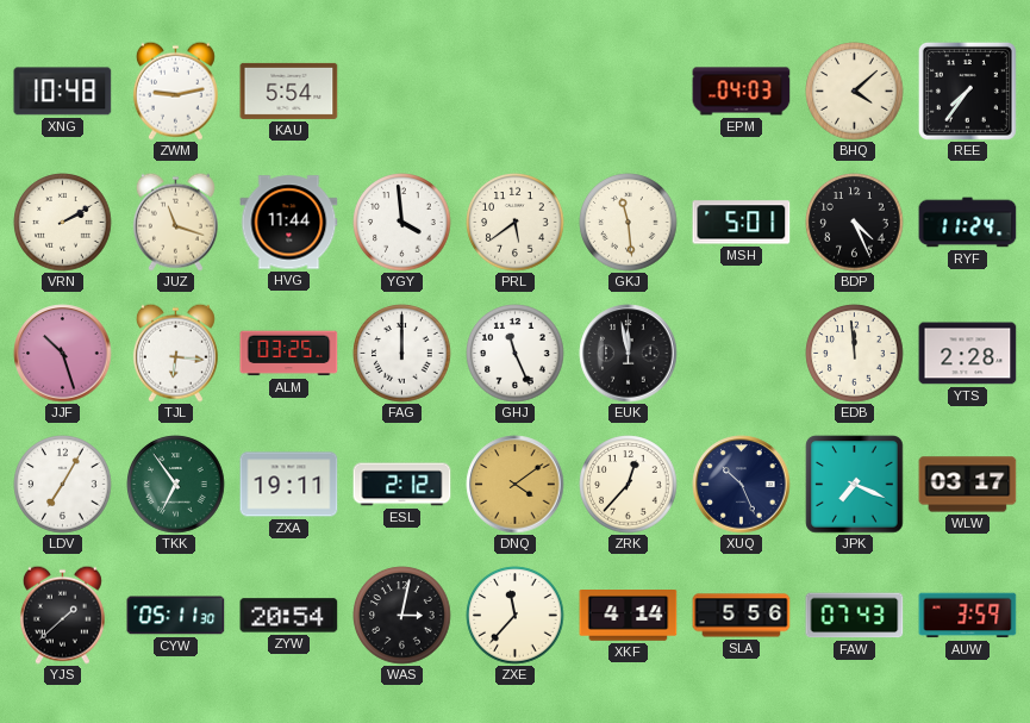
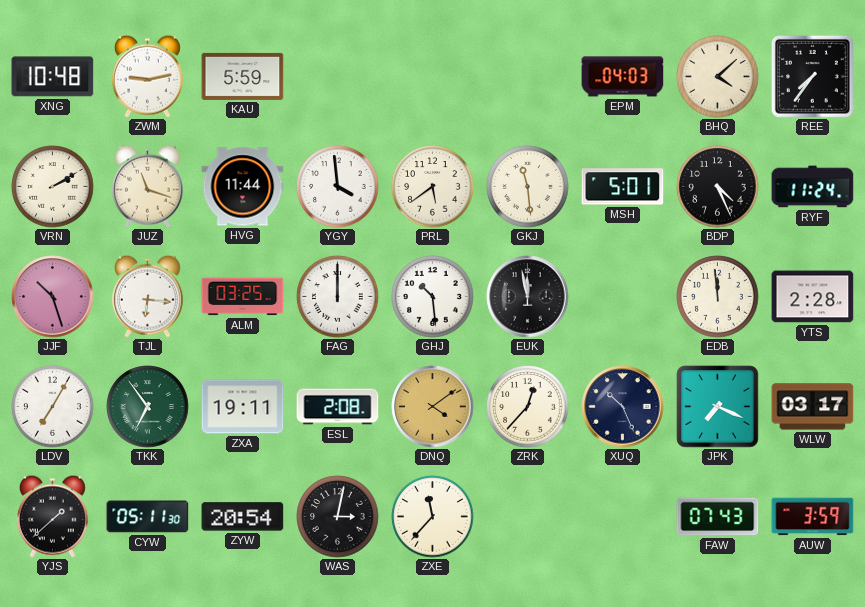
KAU: 5:54 -> 5:59
GHJ: 11:26 -> 10:29
ESL: 2:12 -> 2:08
XKF: 4:14 -> none
SLA: 5:56 -> none
